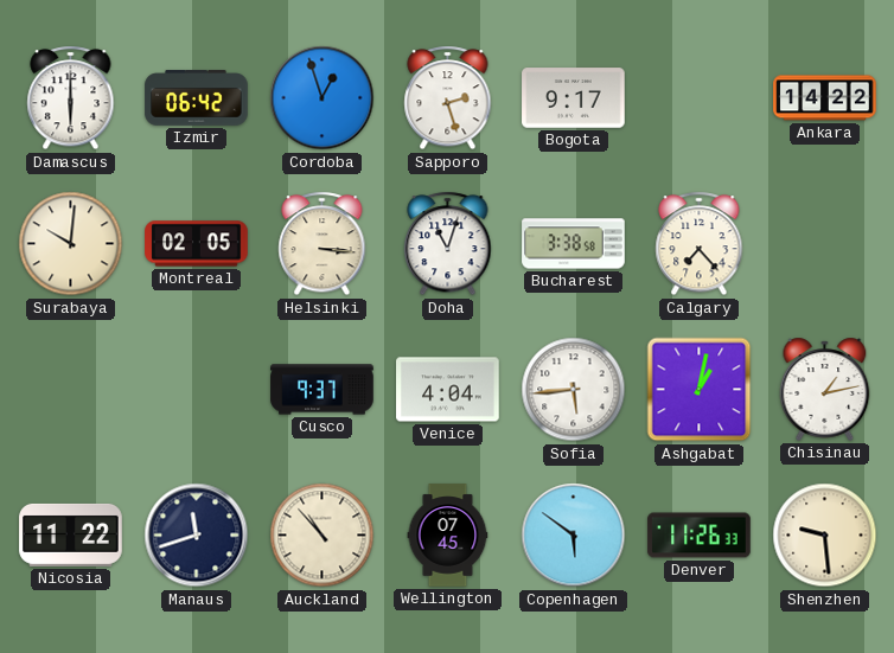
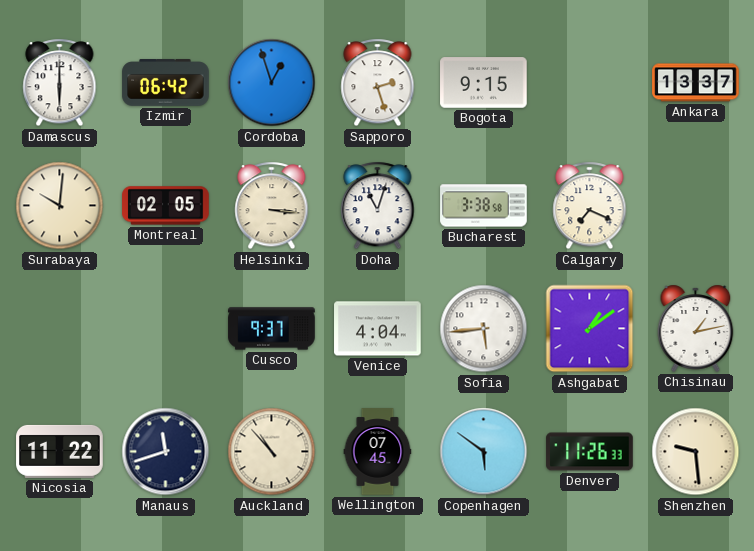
Bogota: 9:17 -> 9:15
Ankara: 14:22 -> 13:37
Calgary: 7:23 -> 7:19
Ashgabat: 1:02 -> 1:09
